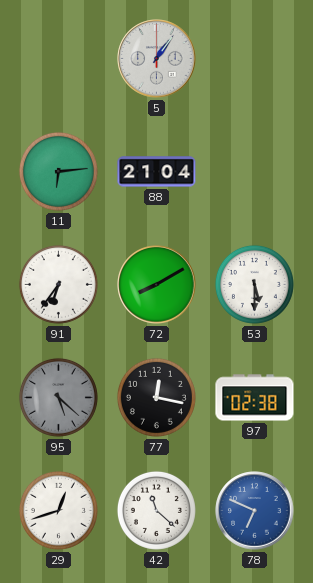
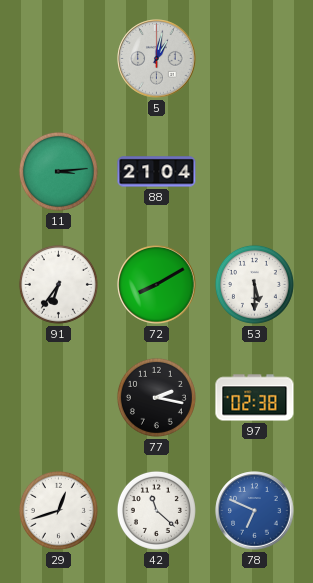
5: 1:06 -> 1:02
11: 6:14 -> 3:14
95: 5:22 -> none
77: 12:17 -> 2:17
